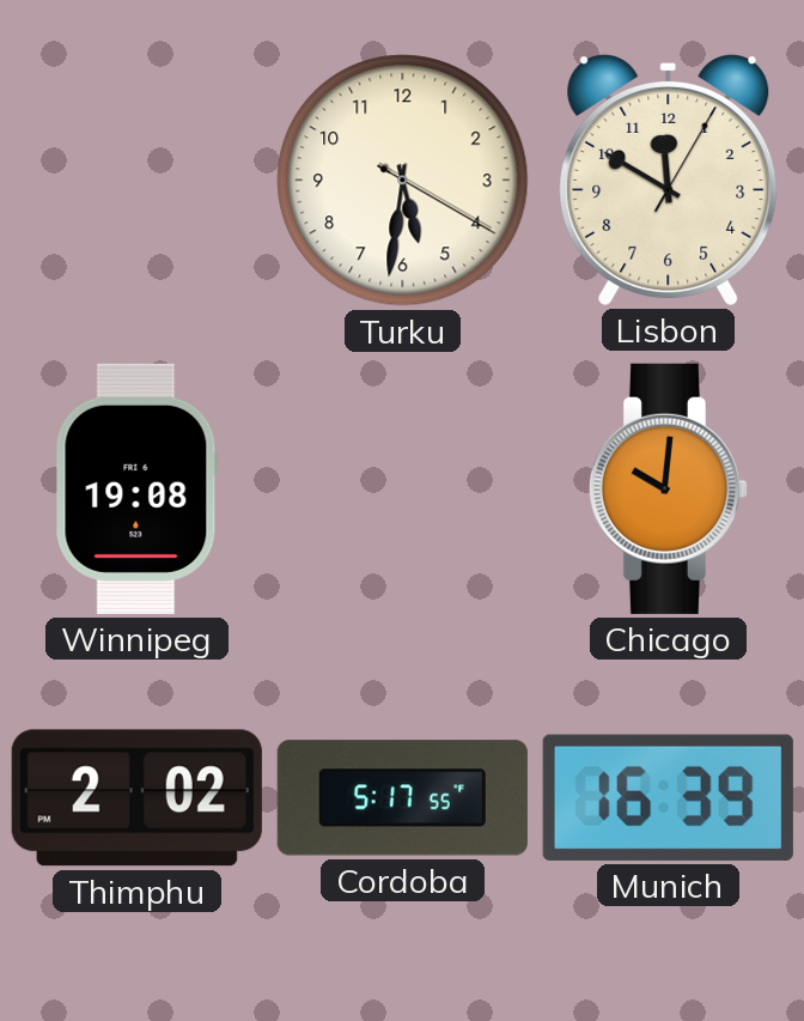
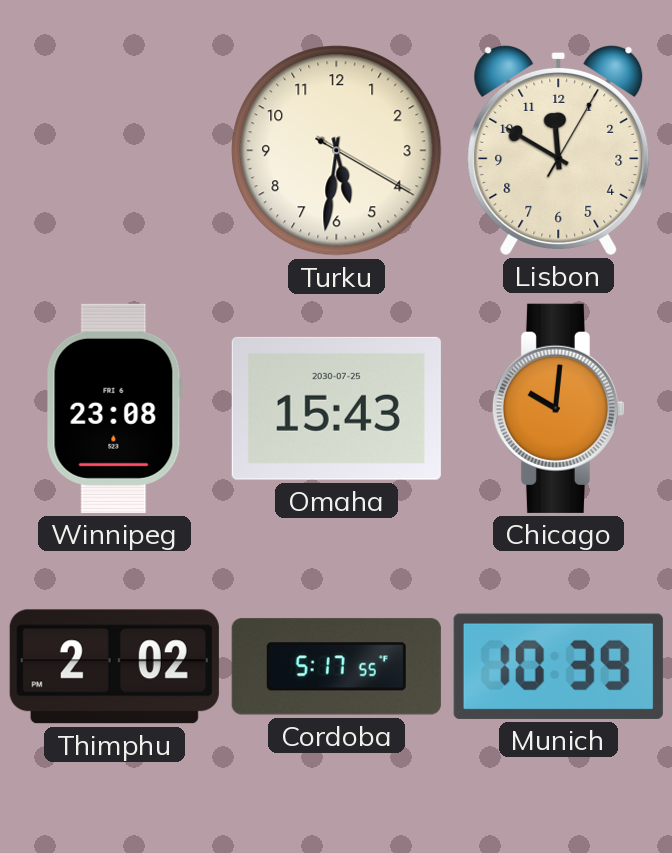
Winnipeg: 19:08 -> 23:08
Omaha: none -> 15:43
Munich: 16:39 -> 10:39
